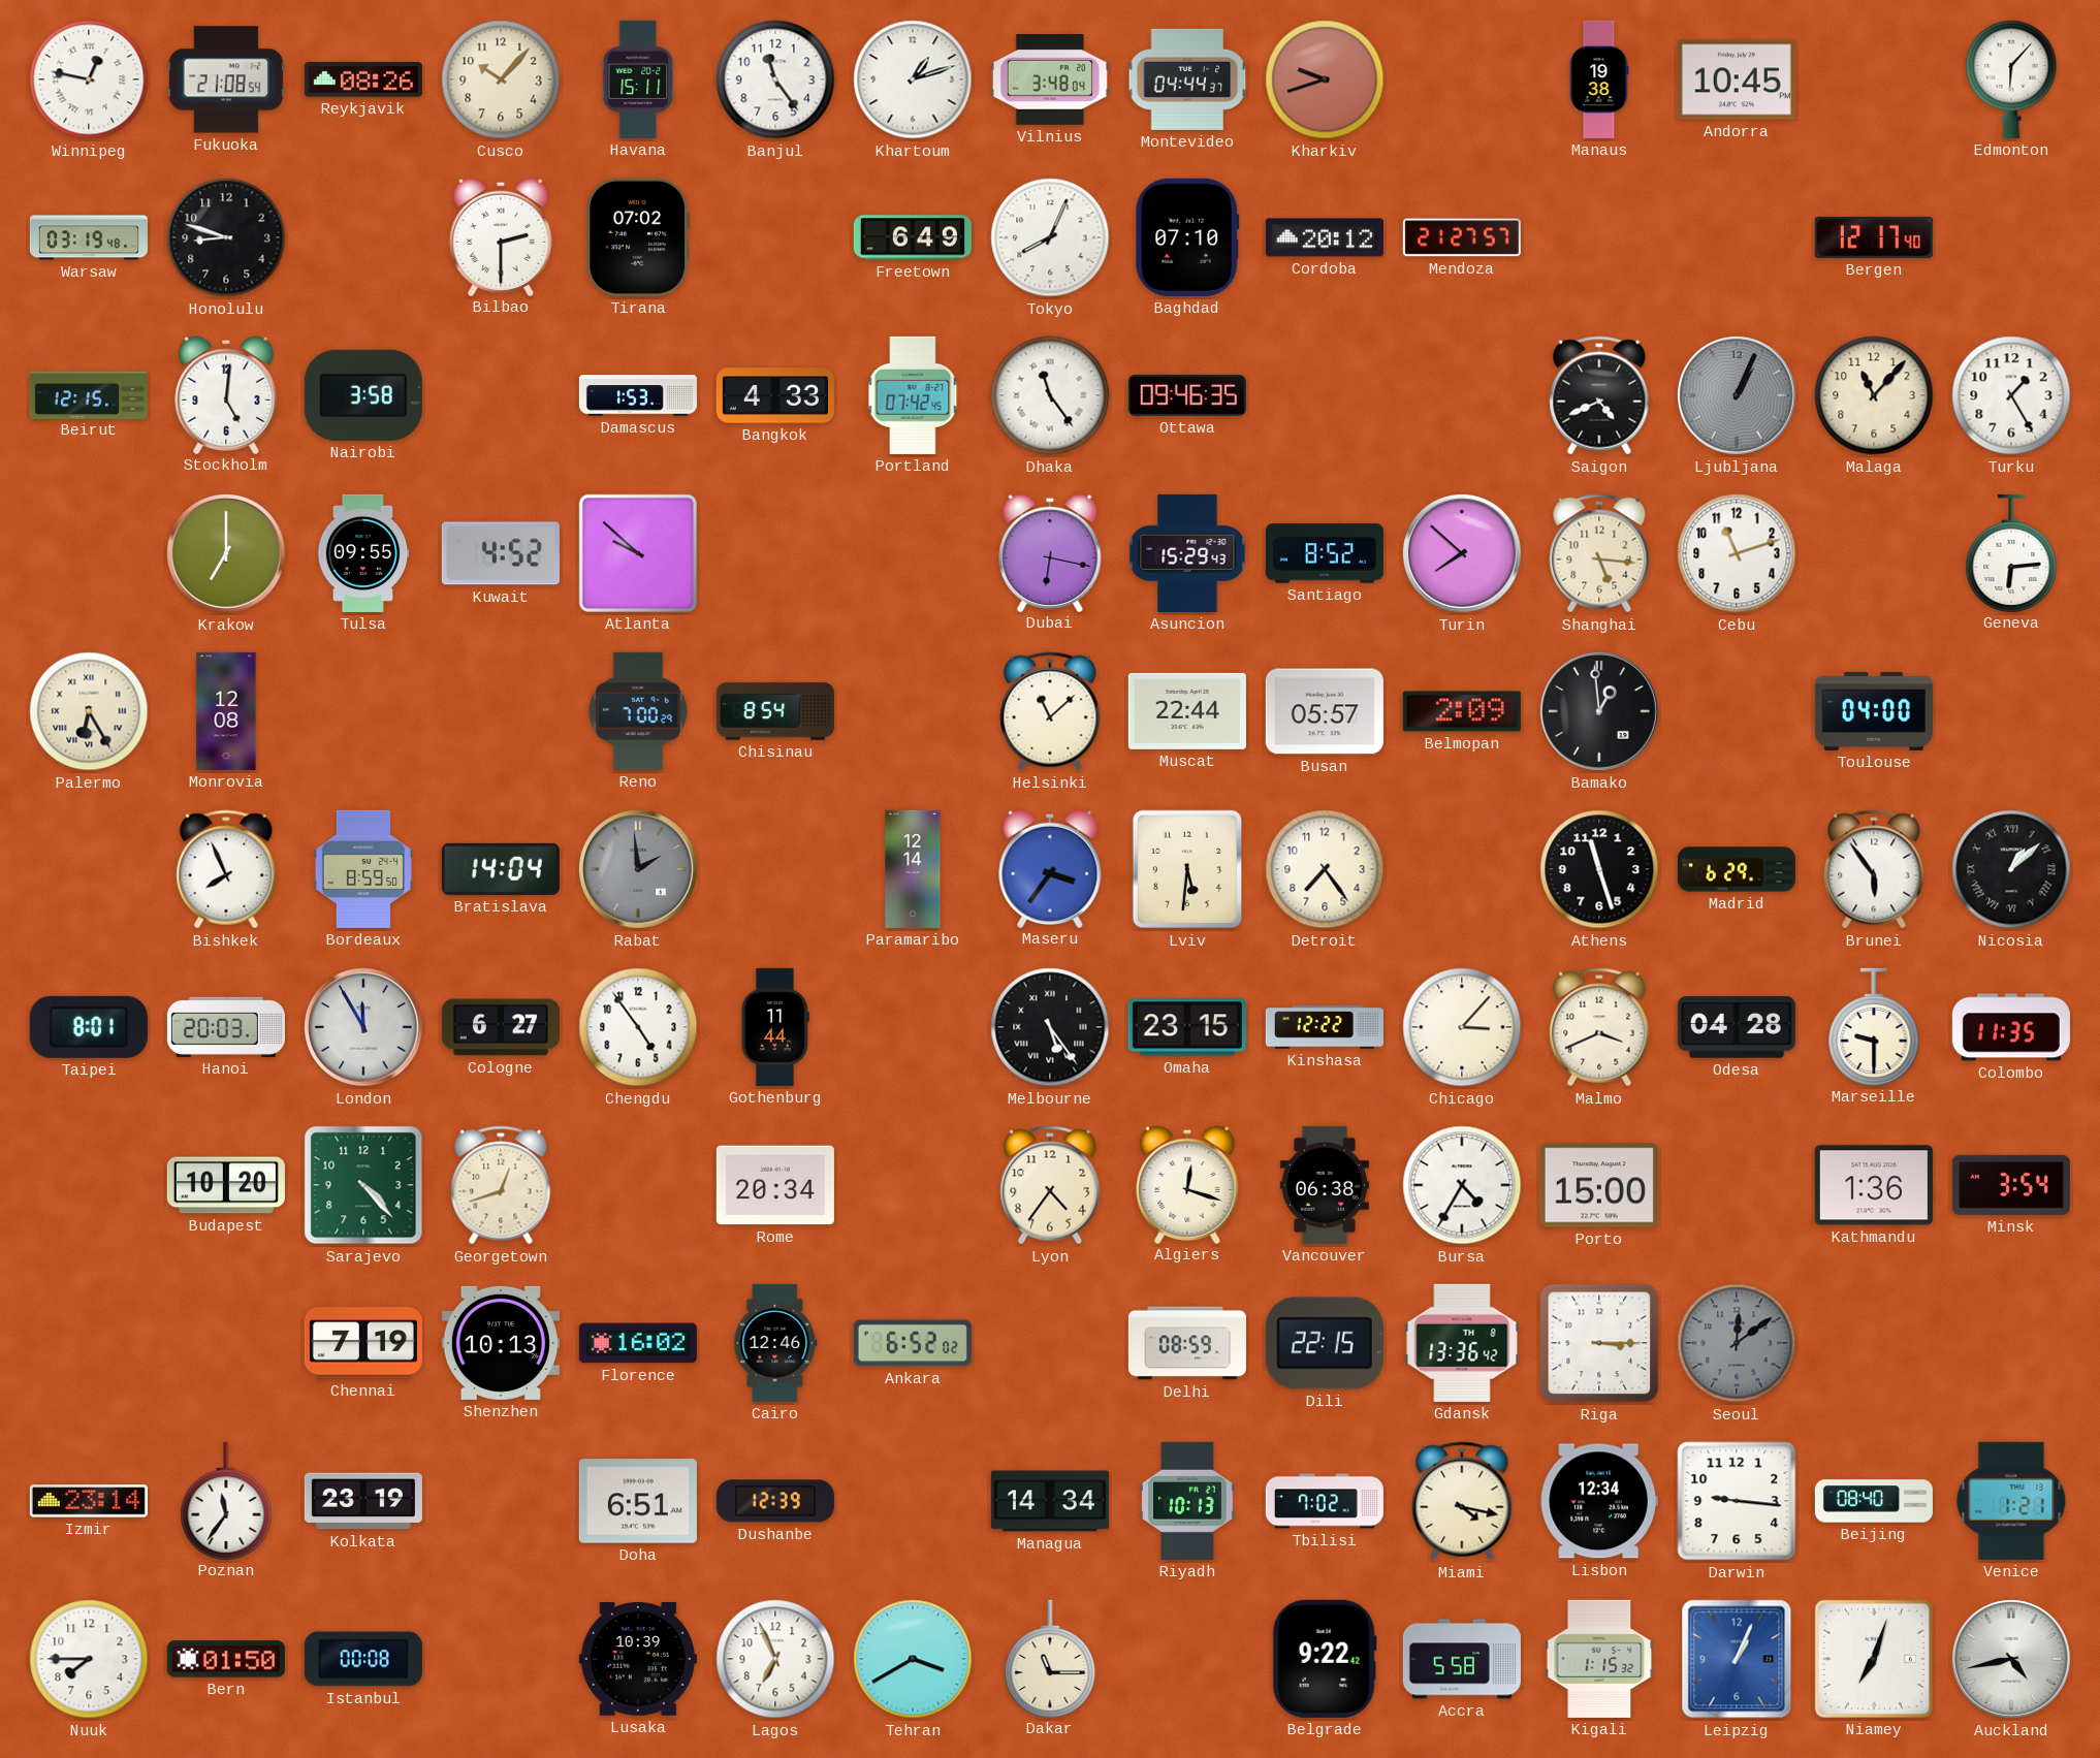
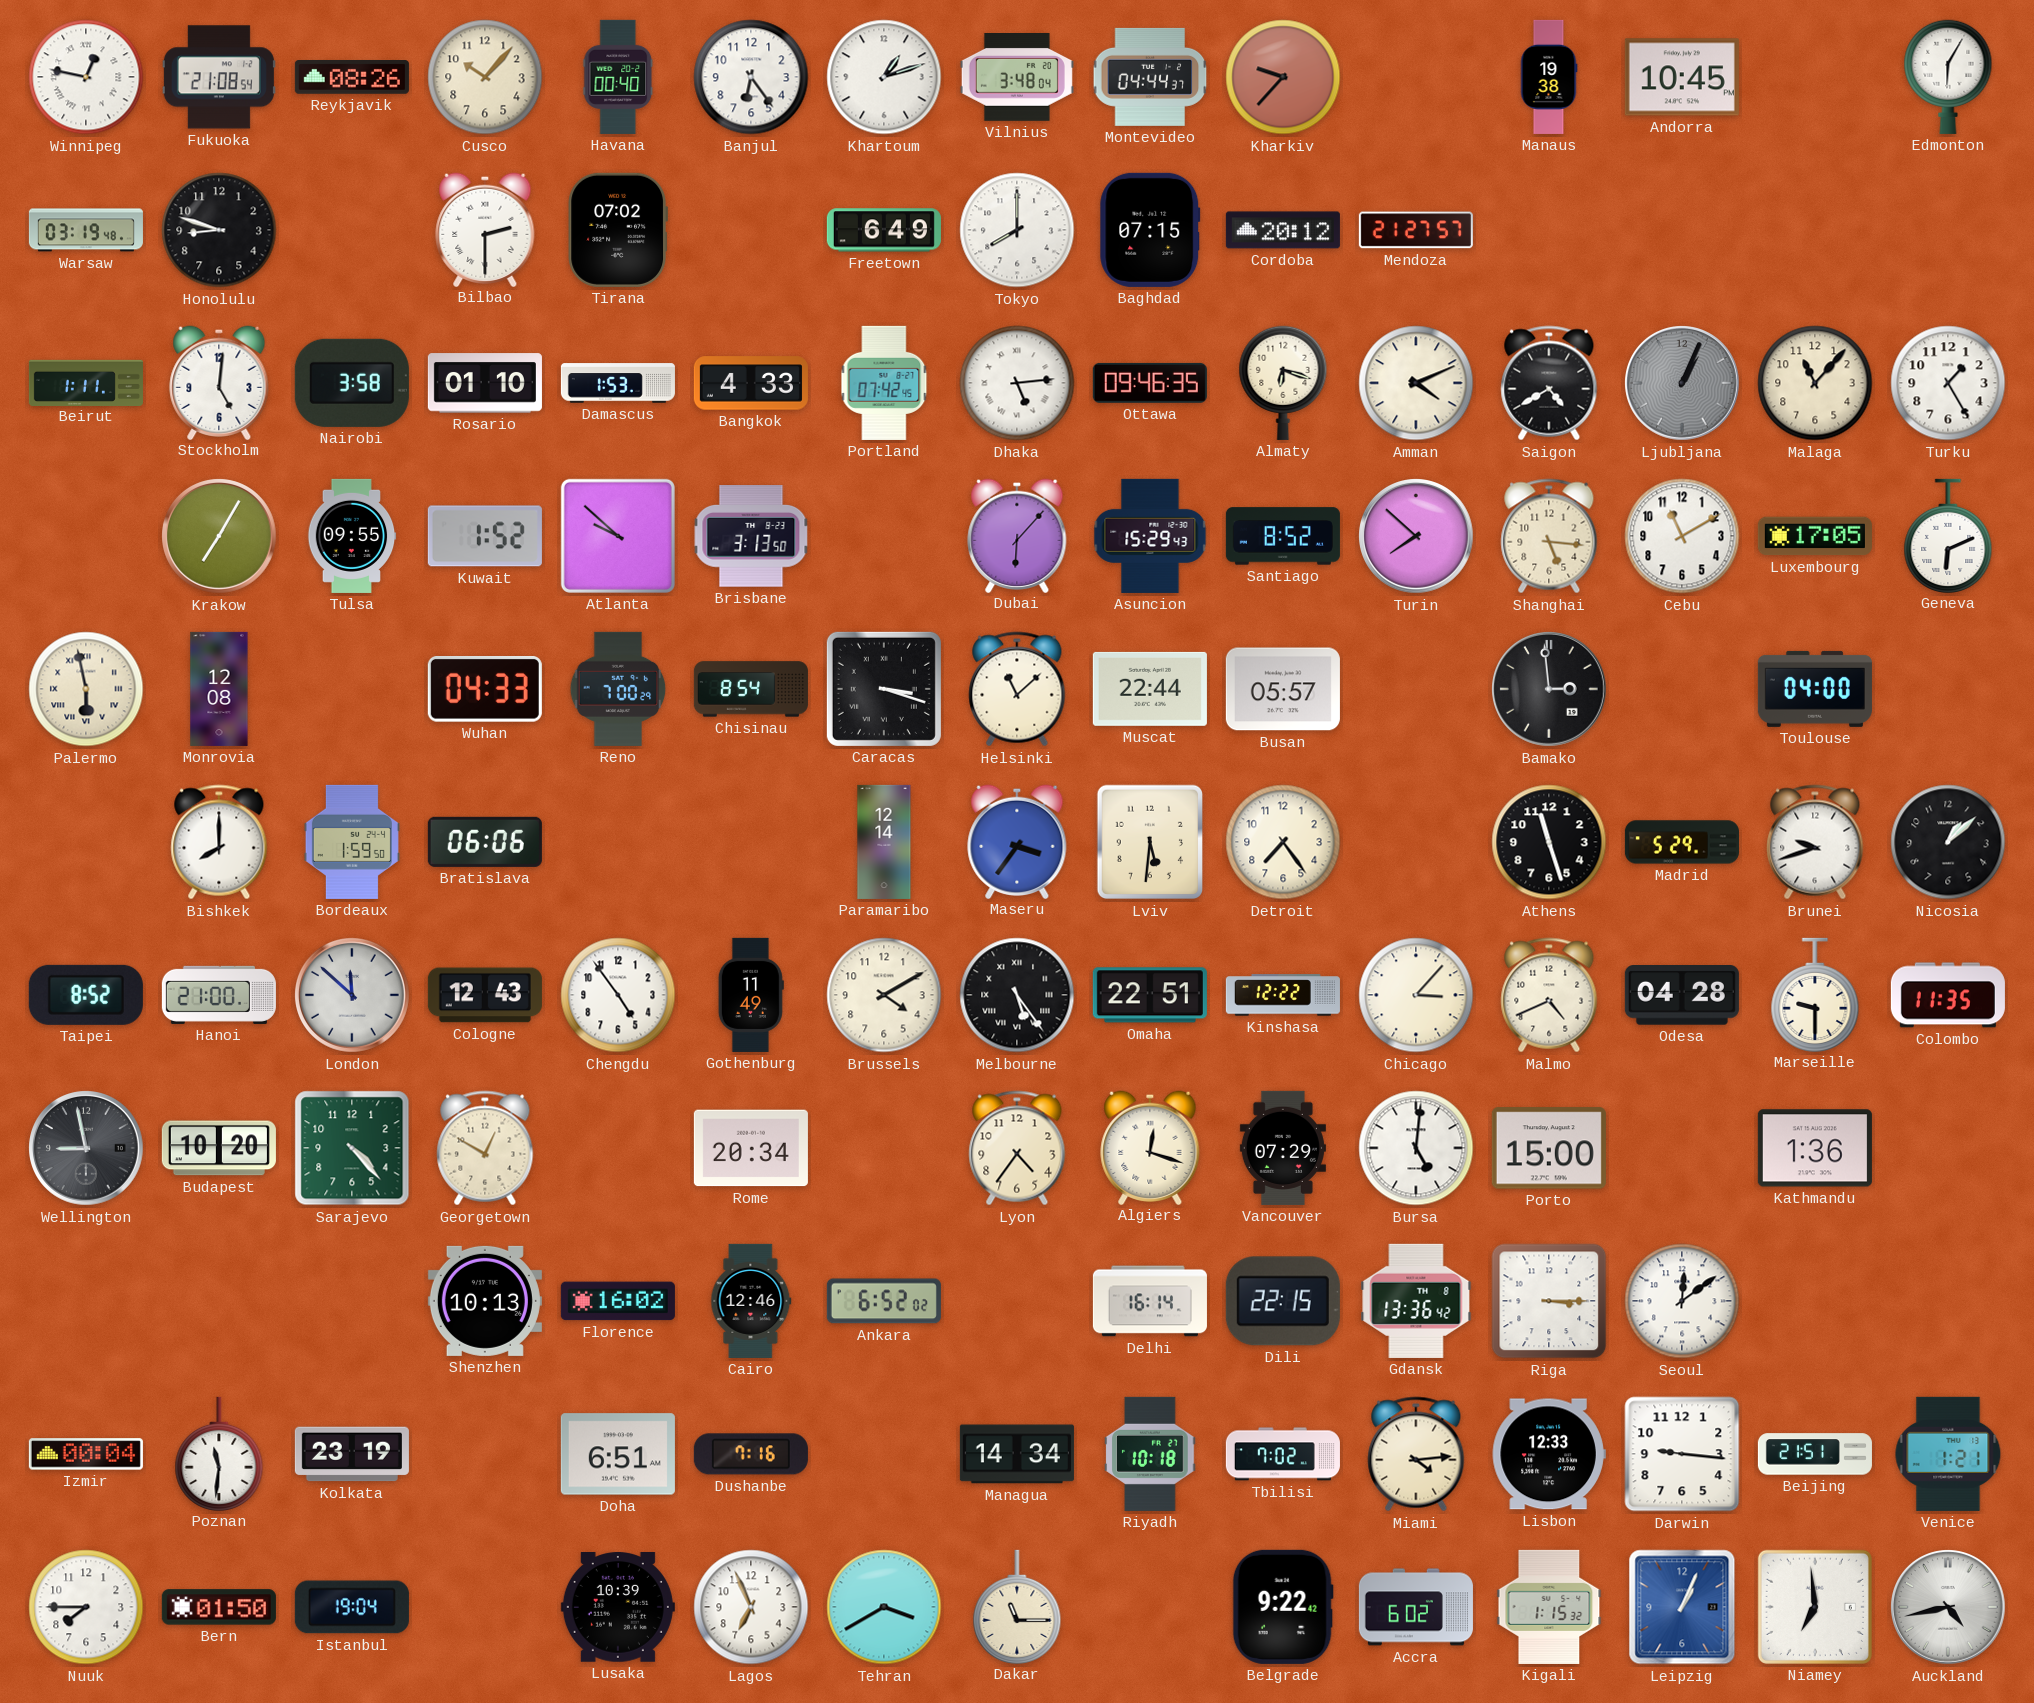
Havana: 15:11 -> 00:40
Banjul: 11:24 -> 6:24
Kharkiv: 9:42 -> 9:37
Edmonton: 6:07 -> 6:05
Tokyo: 8:04 -> 8:00
Baghdad: 07:10 -> 07:15
Bergen: 12:17 -> none
Beirut: 12:15 -> 1:11
Rosario: none -> 01:10
Dhaka: 11:24 -> 5:14
Almaty: none -> 6:18
Amman: none -> 4:11
Saigon: 4:41 -> 4:40
Krakow: 7:00 -> 7:05
Kuwait: 4:52 -> 1:52
Brisbane: none -> 3:13
Dubai: 6:17 -> 6:07
Cebu: 11:12 -> 11:10
Luxembourg: none -> 17:05
Geneva: 6:14 -> 6:11
Palermo: 6:25 -> 5:58
Wuhan: none -> 04:33
Caracas: none -> 3:18
Belmopan: 2:09 -> none
Bamako: 12:59 -> 2:59
Bishkek: 7:56 -> 8:00
Bordeaux: 8:59 -> 1:59
Bratislava: 14:04 -> 06:06
Rabat: 1:59 -> none
Madrid: 6:29 -> 5:29
Brunei: 5:54 -> 9:42
Nicosia numerals: Roman -> Arabic
Taipei: 8:01 -> 8:52
Hanoi: 20:03 -> 21:00
London: 11:55 -> 11:52
Cologne: 6:27 -> 12:43
Gothenburg: 11:44 -> 11:49
Brussels: none -> 4:10
Omaha: 23:15 -> 22:51
Malmo: 3:41 -> 4:41
Wellington: none -> 8:58
Georgetown: 12:42 -> 12:50
Vancouver: 06:38 -> 07:29
Bursa: 4:35 -> 5:01
Minsk: 3:54 -> none
Chennai: 7:19 -> none
Delhi: 08:59 -> 16:14
Seoul dial: grey -> white
Izmir: 23:14 -> 00:04
Poznan: 11:36 -> 11:31
Dushanbe: 12:39 -> 7:16
Riyadh: 10:13 -> 10:18
Miami: 4:17 -> 4:14
Lisbon: 12:34 -> 12:33
Beijing: 08:40 -> 21:51
Istanbul: 00:08 -> 19:04
Accra: 5:58 -> 6:02
Niamey: 7:03 -> 6:59
